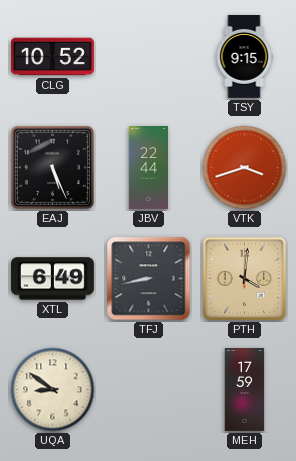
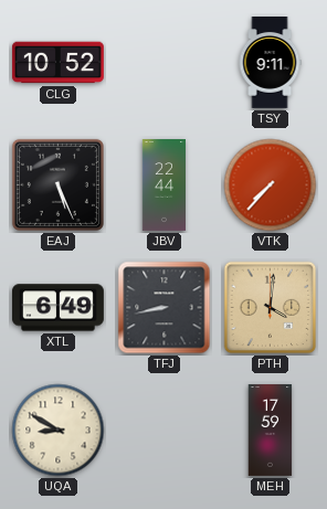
TSY: 9:15 -> 9:11
VTK: 3:42 -> 7:37
UQA: 8:51 -> 8:50
